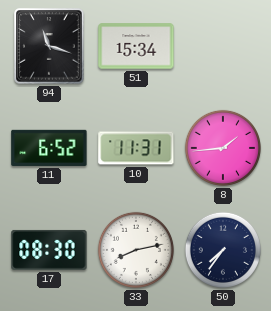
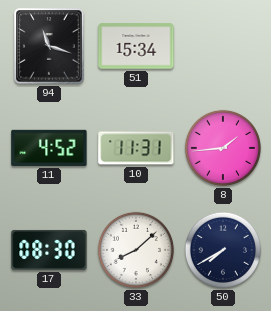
11: 6:52 -> 4:52
33: 8:13 -> 8:08
50: 7:36 -> 7:40
